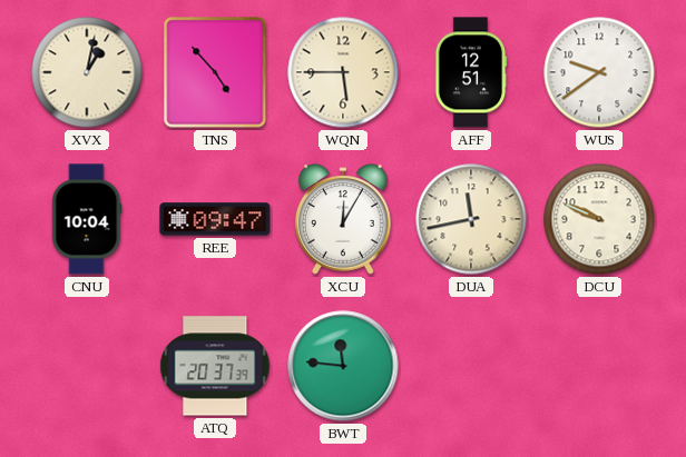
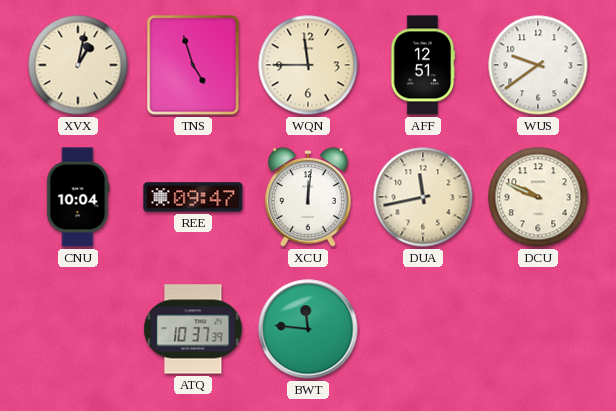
TNS: 4:53 -> 4:57
WQN: 5:45 -> 11:45
XCU: 12:05 -> 12:01
ATQ: 20:37 -> 10:37
